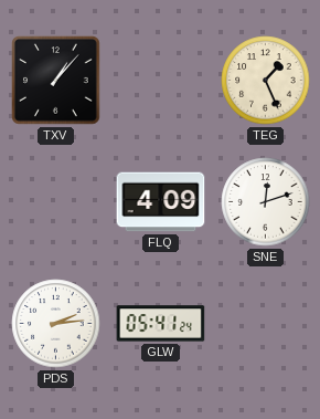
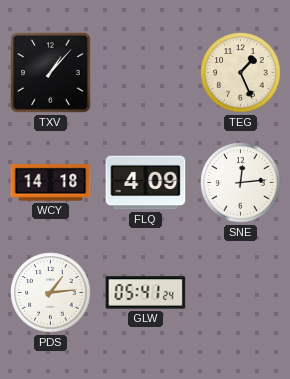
WCY: none -> 14:18
SNE: 12:12 -> 12:14
PDS: 2:14 -> 1:14
